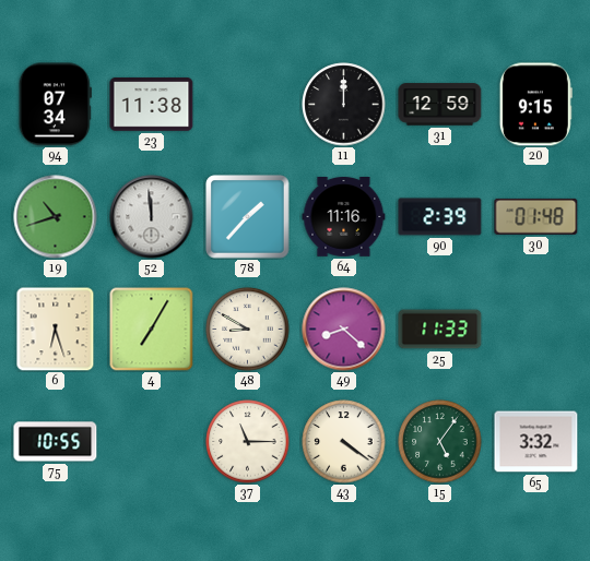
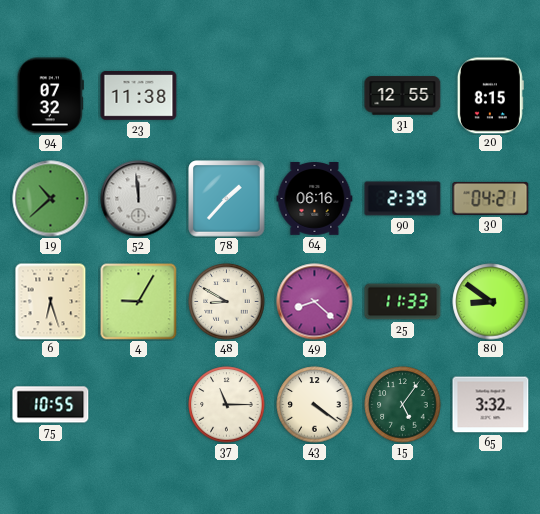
94: 07:34 -> 07:32
11: 12:00 -> none
31: 12:59 -> 12:55
20: 9:15 -> 8:15
19: 10:42 -> 10:38
64: 11:16 -> 06:16
30: 01:48 -> 04:21
4: 7:05 -> 9:05
80: none -> 8:51
